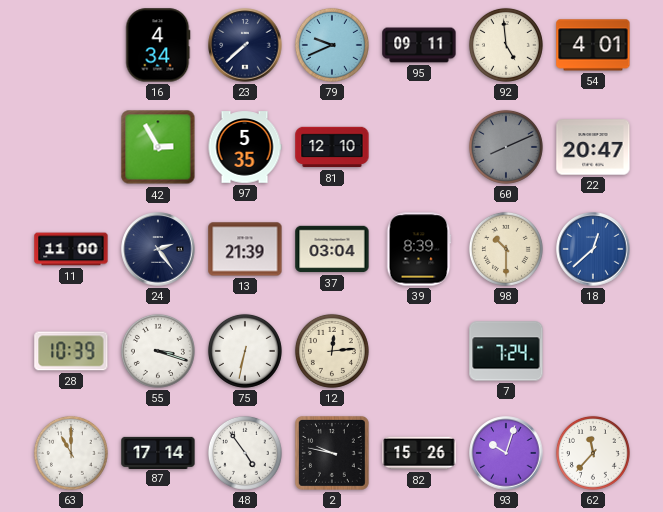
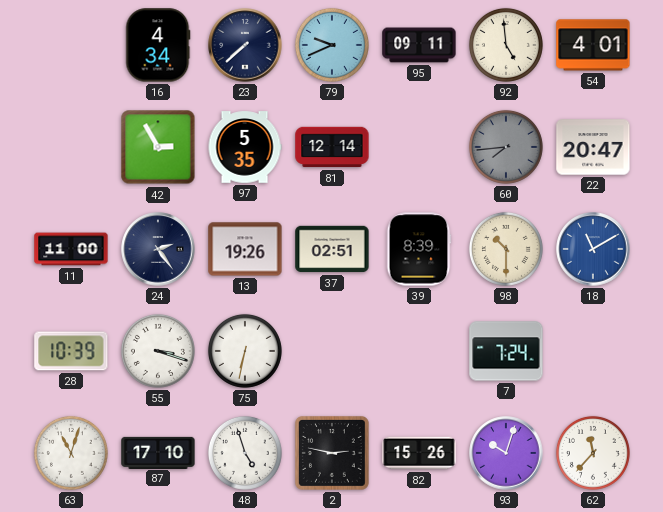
81: 12:10 -> 12:14
60: 8:11 -> 7:44
13: 21:39 -> 19:26
37: 03:04 -> 02:51
18: 12:38 -> 11:10
12: 12:14 -> none
63: 11:00 -> 11:03
87: 17:14 -> 17:10
48: 4:54 -> 4:57
2: 9:47 -> 2:47
